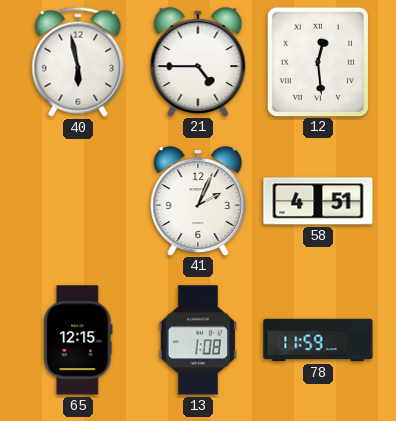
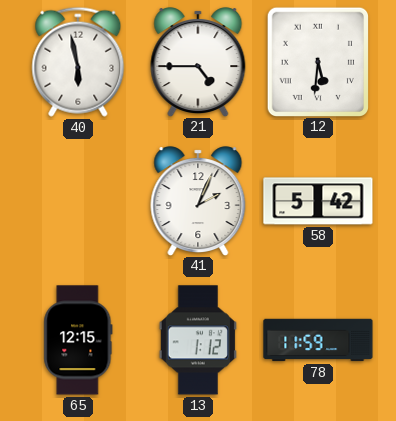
12: 12:29 -> 5:31
58: 4:51 -> 5:42
13: 1:08 -> 1:12
